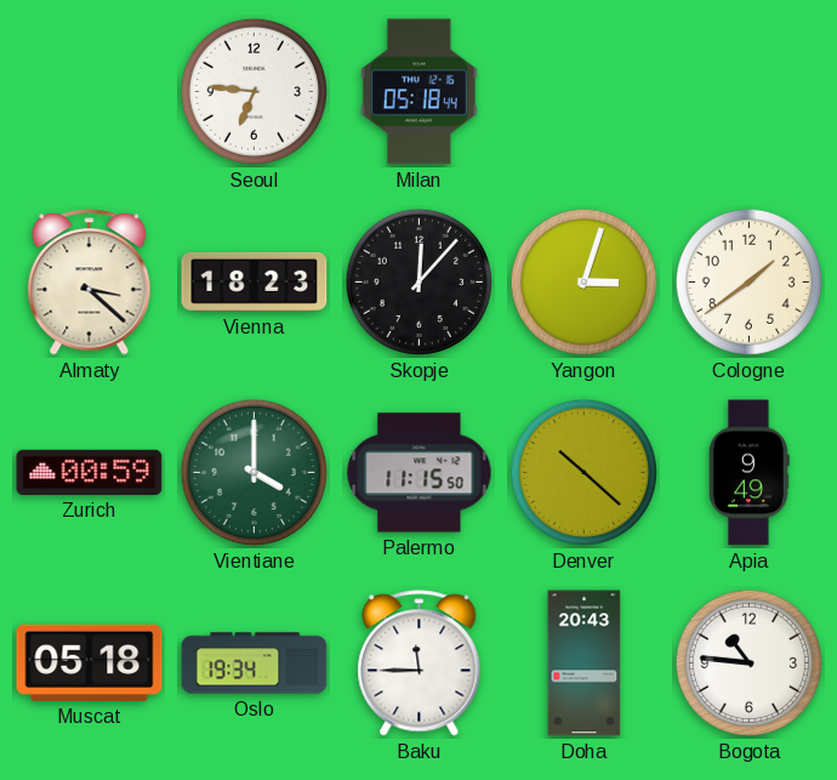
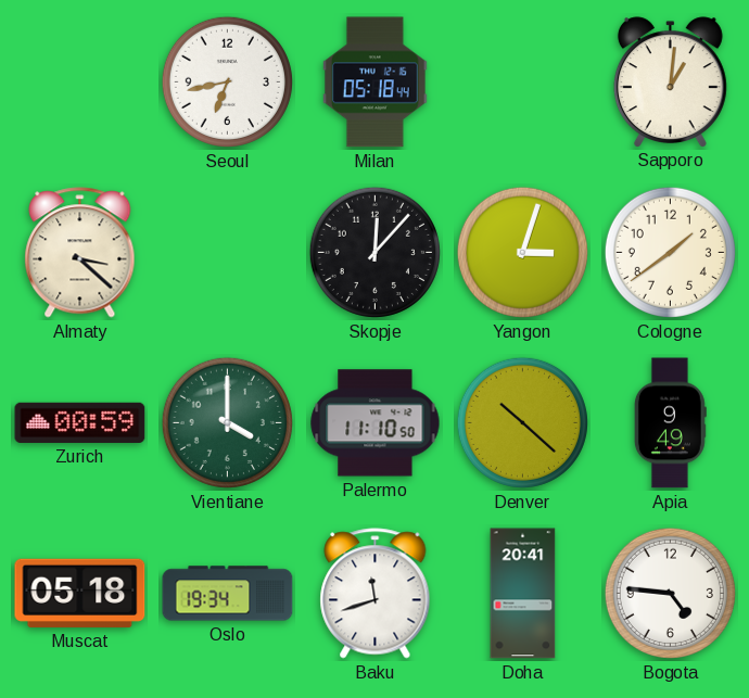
Seoul: 6:46 -> 6:43
Sapporo: none -> 1:01
Vienna: 18:23 -> none
Palermo: 11:15 -> 11:10
Baku: 11:45 -> 11:42
Doha: 20:43 -> 20:41
Bogota: 10:46 -> 4:46
